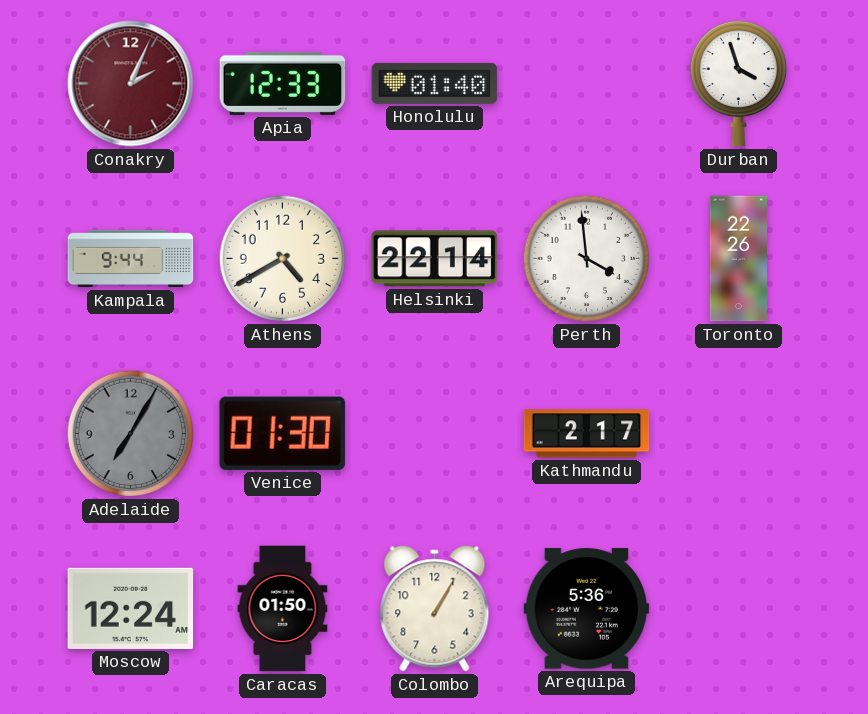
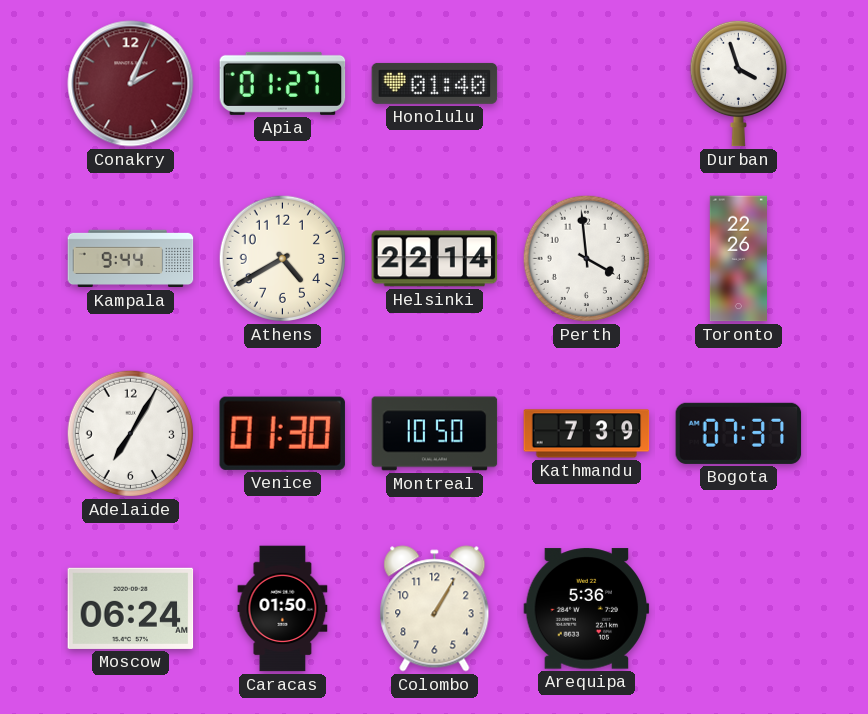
Apia: 12:33 -> 01:27
Adelaide dial: grey -> white
Montreal: none -> 10:50
Kathmandu: 2:17 -> 7:39
Bogota: none -> 07:37
Moscow: 12:24 -> 06:24
